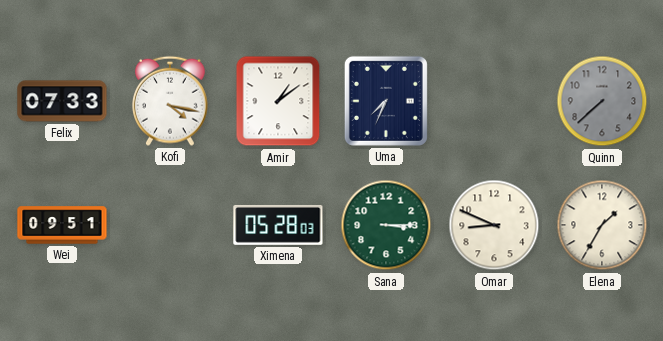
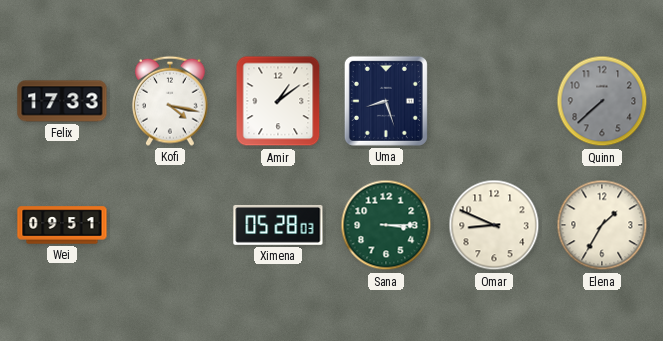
Felix: 07:33 -> 17:33
Uma: 7:34 -> 8:27
